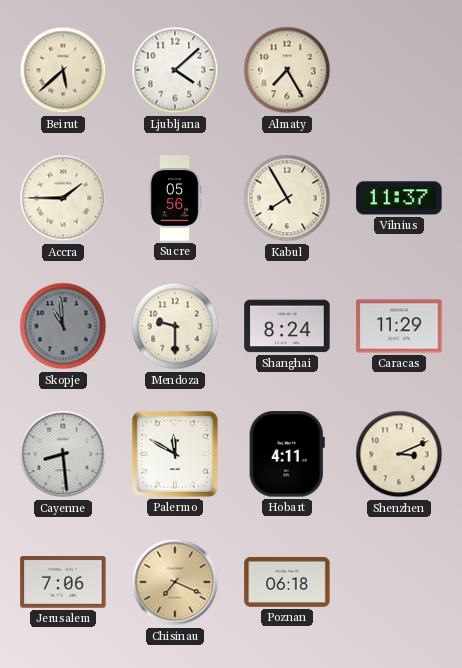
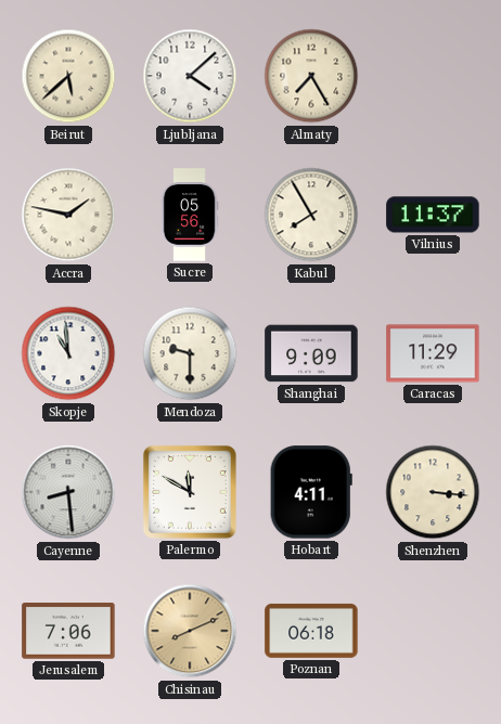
Accra: 1:45 -> 1:47
Skopje dial: grey -> white
Shanghai: 8:24 -> 9:09
Shenzhen: 3:11 -> 3:16
Chisinau: 7:19 -> 8:11
